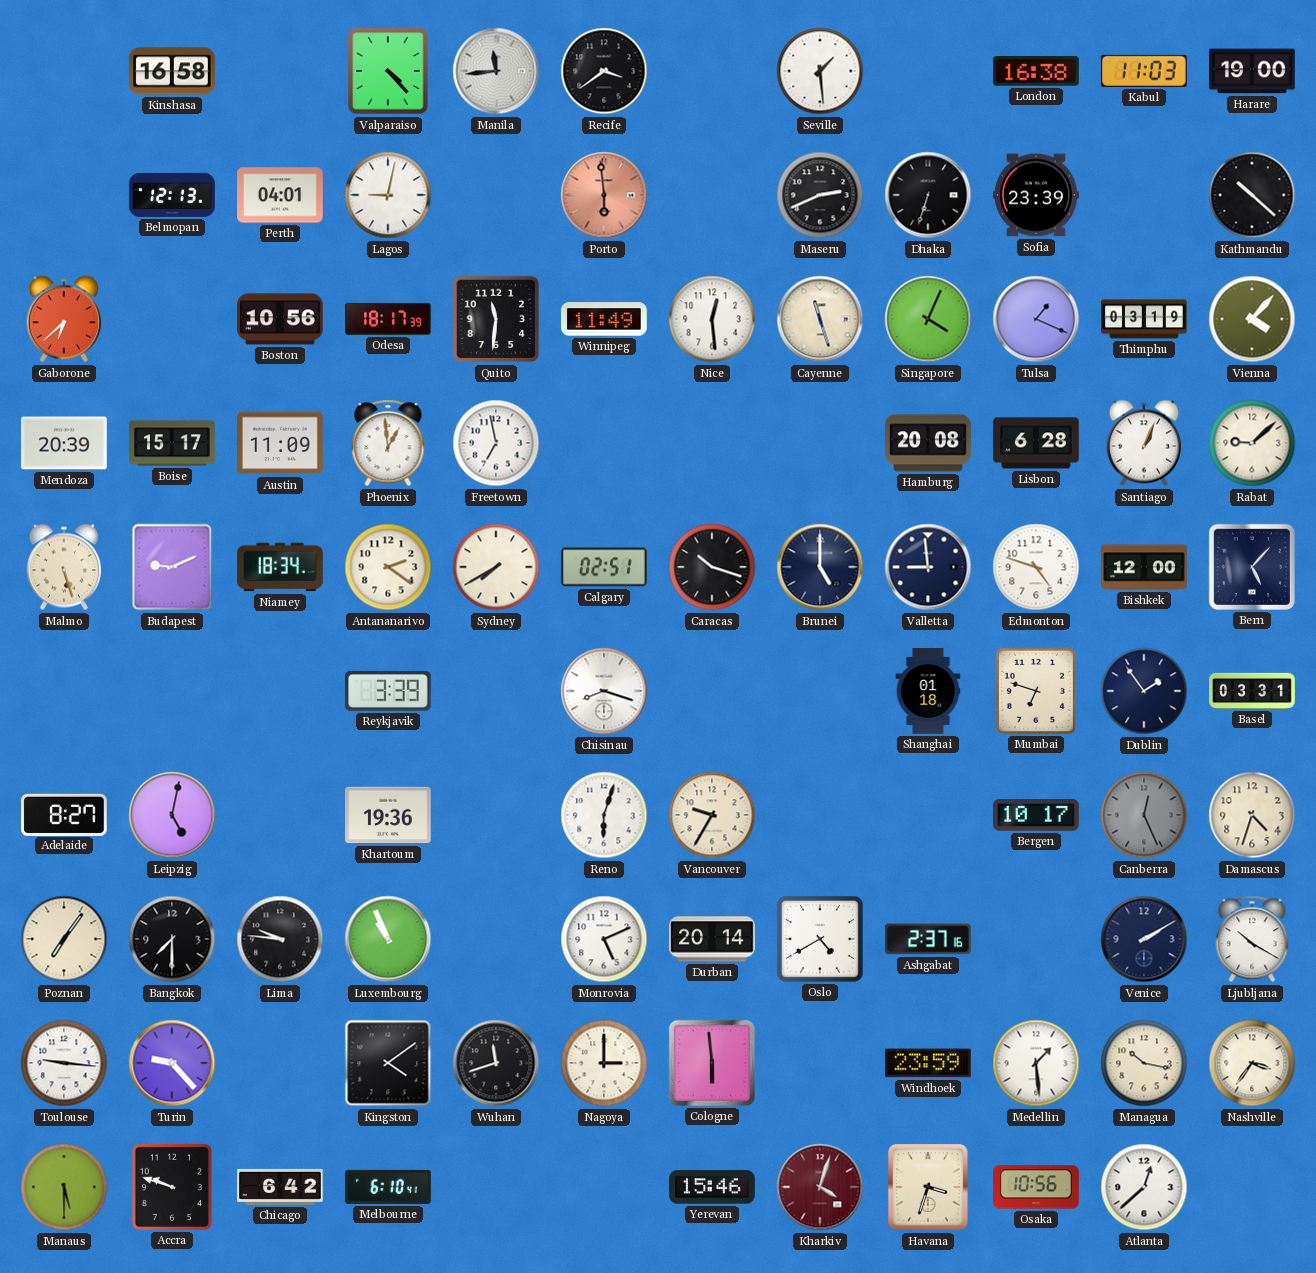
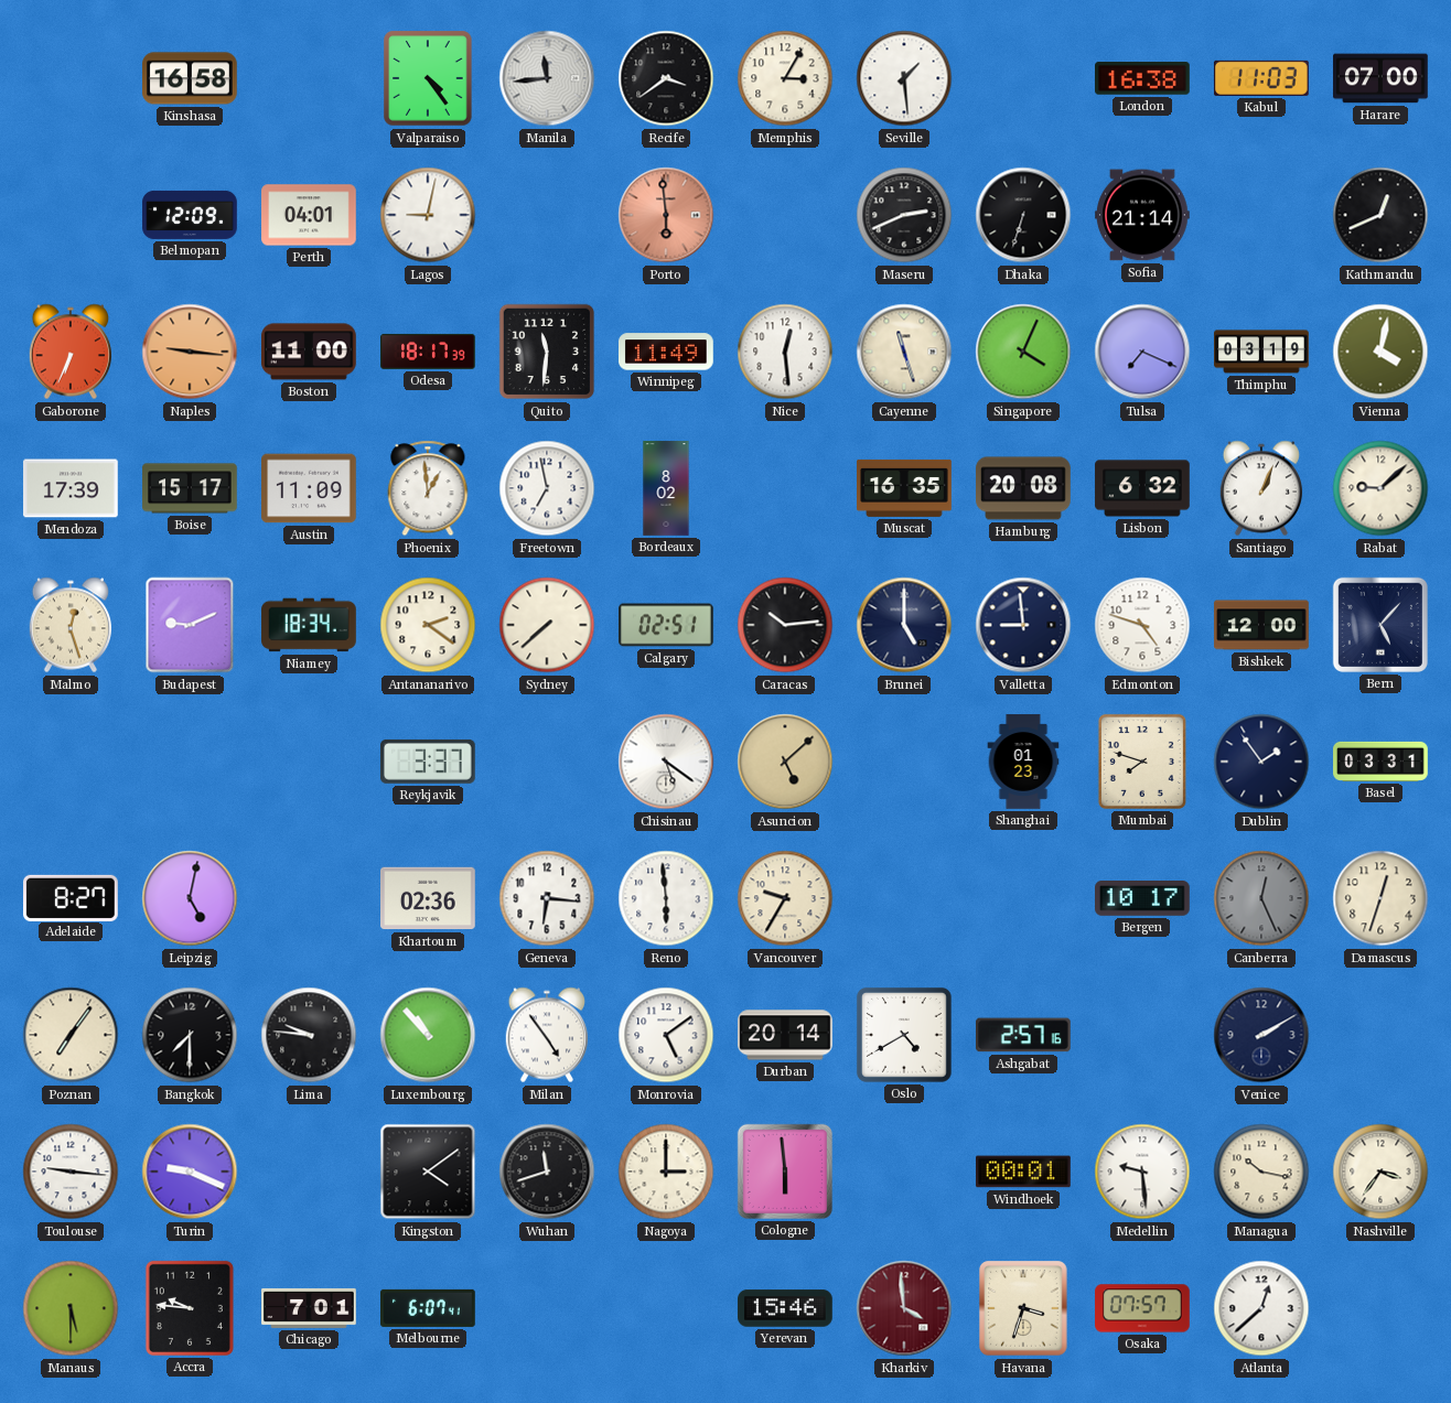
Valparaiso: 4:23 -> 4:24
Memphis: none -> 3:05
Harare: 19:00 -> 07:00
Belmopan: 12:13 -> 12:09
Sofia: 23:39 -> 21:14
Kathmandu: 10:22 -> 12:41
Gaborone: 6:38 -> 6:34
Naples: none -> 9:16
Boston: 10:56 -> 11:00
Tulsa: 1:19 -> 7:19
Vienna: 4:07 -> 4:02
Mendoza: 20:39 -> 17:39
Bordeaux: none -> 8:02
Muscat: none -> 16:35
Lisbon: 6:28 -> 6:32
Malmo: 5:27 -> 12:27
Sydney: 7:40 -> 7:38
Caracas: 10:18 -> 10:14
Reykjavik: 3:39 -> 3:37
Chisinau: 8:18 -> 5:21
Asuncion: none -> 5:08
Shanghai: 01:18 -> 01:23
Mumbai: 6:48 -> 7:48
Khartoum: 19:36 -> 02:36
Geneva: none -> 6:16
Reno: 6:03 -> 5:59
Damascus: 4:33 -> 12:33
Luxembourg: 10:56 -> 10:53
Milan: none -> 4:54
Monrovia: 5:11 -> 5:09
Ashgabat: 2:37 -> 2:57
Ljubljana: 10:20 -> none
Turin: 9:23 -> 9:19
Windhoek: 23:59 -> 00:01
Medellin: 1:29 -> 9:29
Accra: 9:48 -> 9:46
Chicago: 6:42 -> 7:01
Melbourne: 6:10 -> 6:07
Kharkiv: 4:03 -> 3:59
Osaka: 10:56 -> 07:57
